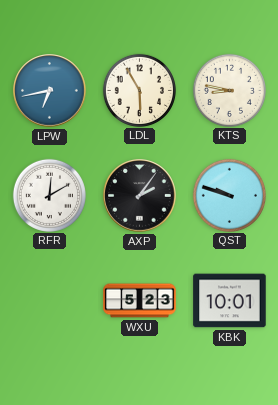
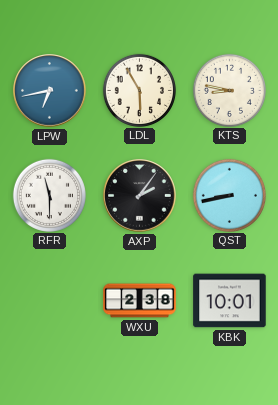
RFR: 12:10 -> 11:30
QST: 9:48 -> 8:43
WXU: 5:23 -> 2:38
